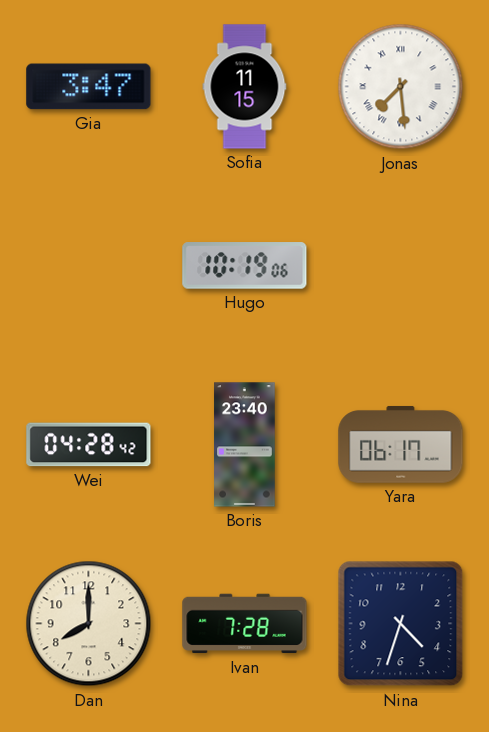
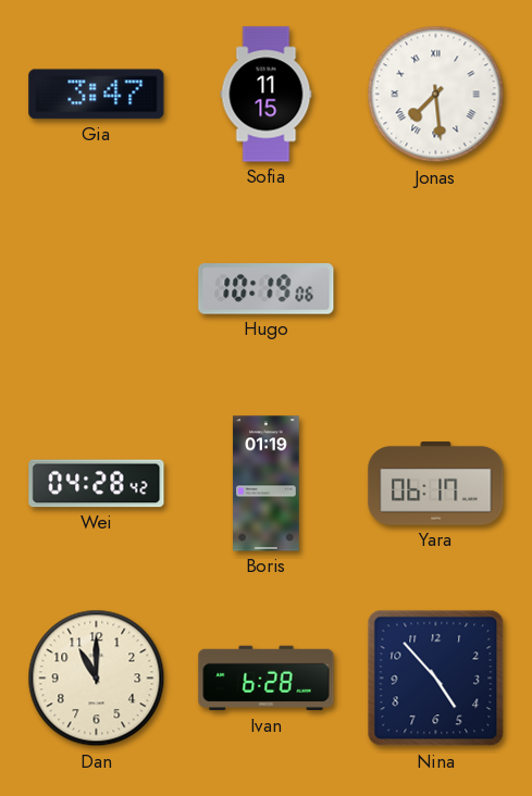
Boris: 23:40 -> 01:19
Dan: 8:00 -> 11:00
Ivan: 7:28 -> 6:28
Nina: 4:33 -> 4:53
